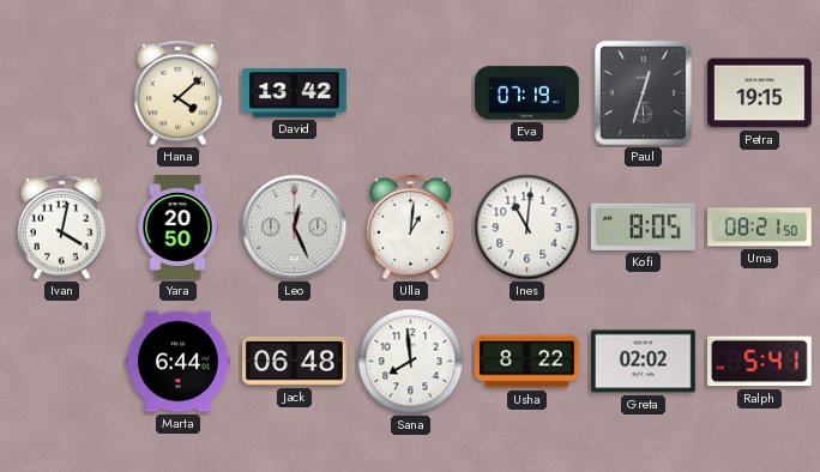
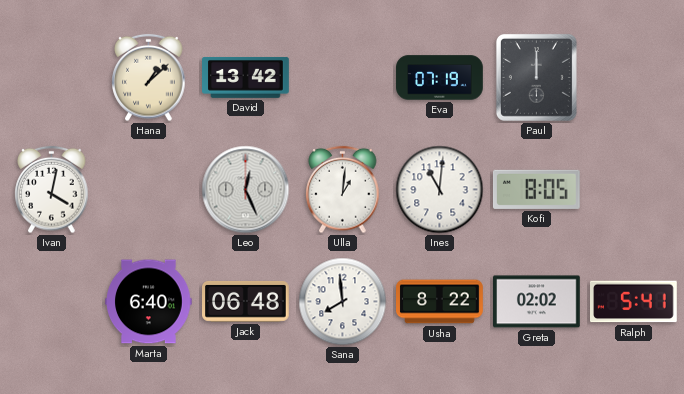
Hana: 4:08 -> 1:08
Paul: 12:33 -> 12:00
Petra: 19:15 -> none
Yara: 20:50 -> none
Uma: 08:21 -> none
Marta: 6:44 -> 6:40
